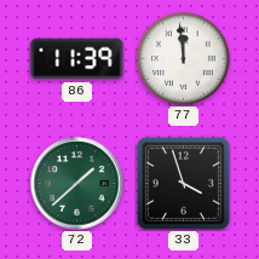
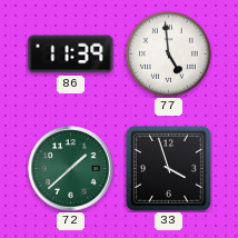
77: 11:59 -> 4:59
